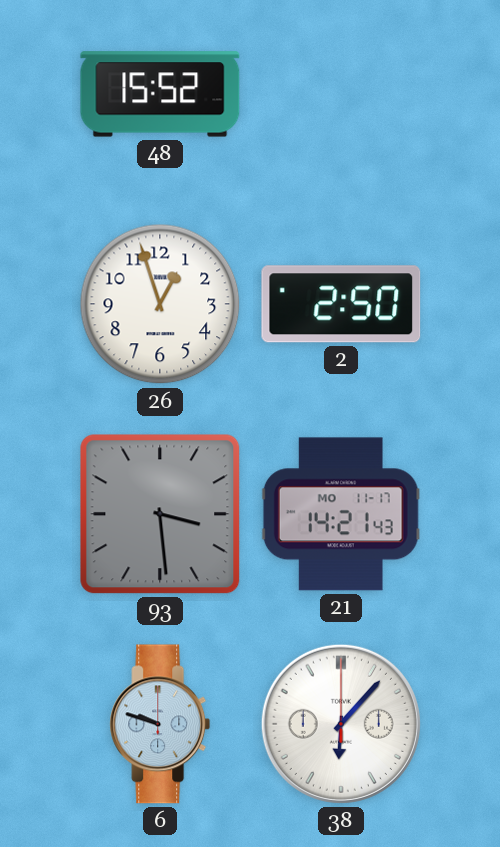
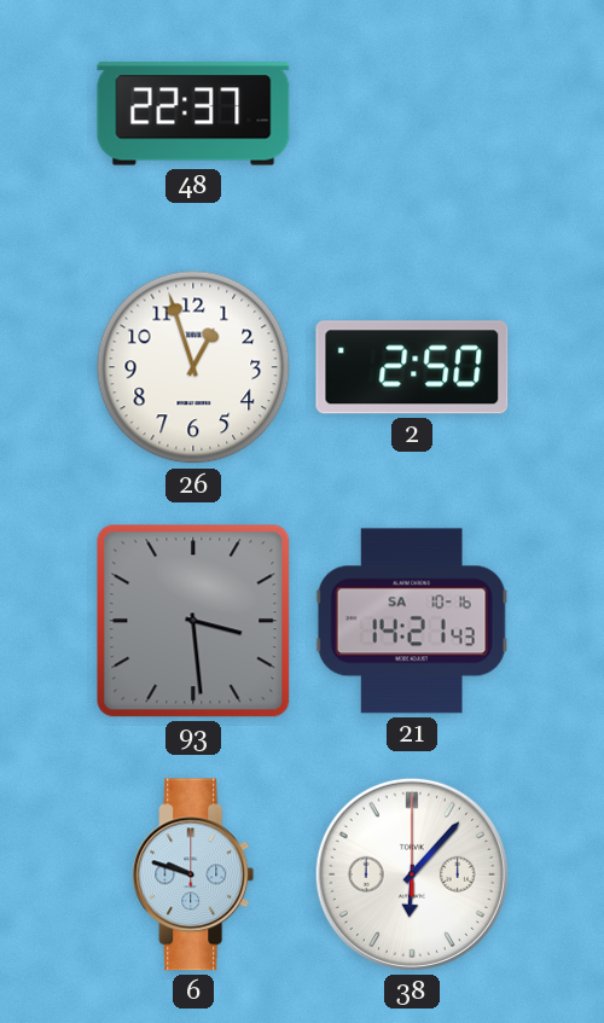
48: 15:52 -> 22:37
21 date: MO 11-17 -> SA 10-16
